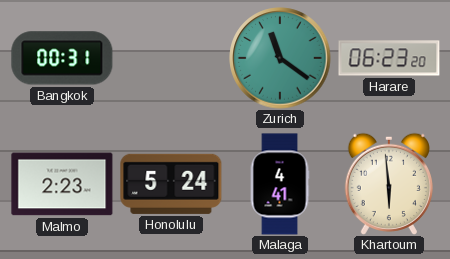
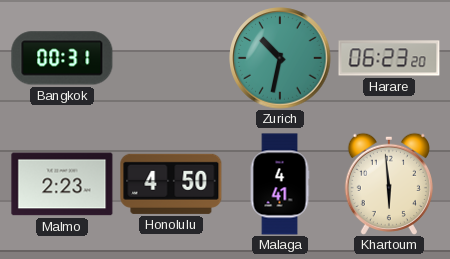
Zurich: 11:21 -> 10:32
Honolulu: 5:24 -> 4:50
